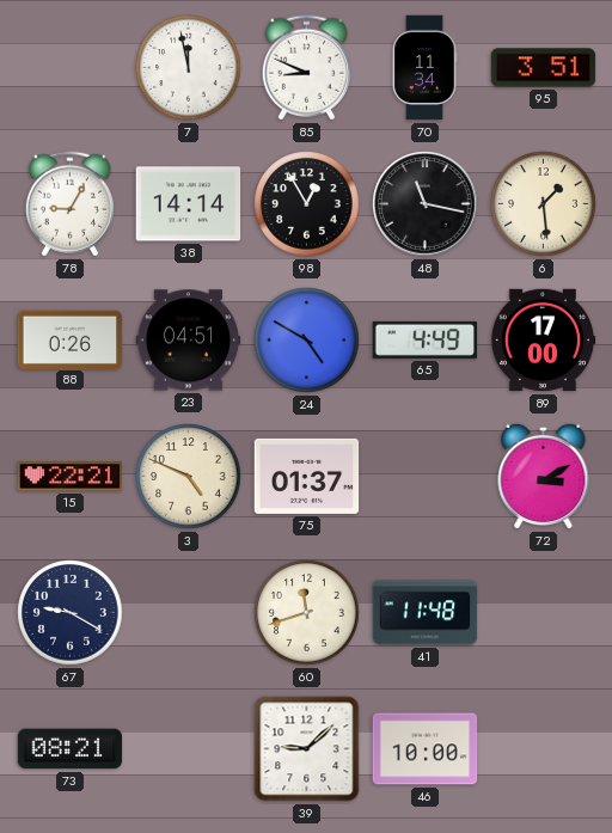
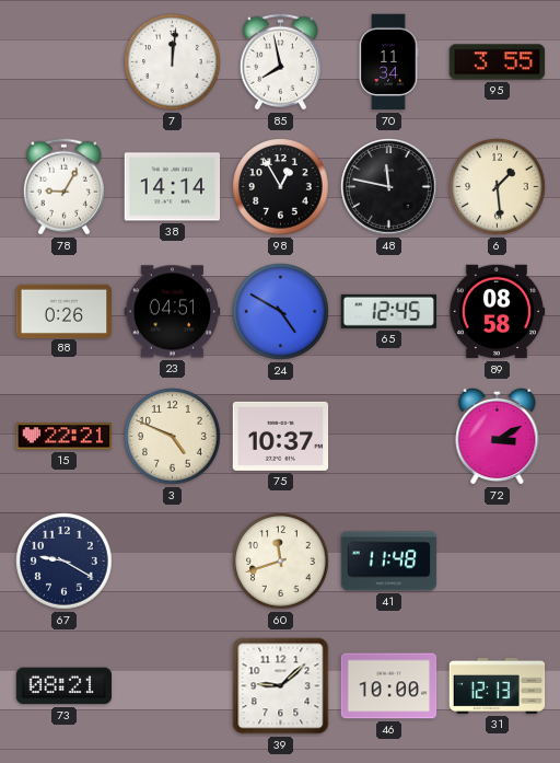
7: 11:58 -> 12:01
85: 8:49 -> 7:58
95: 3:51 -> 3:55
48: 11:17 -> 11:47
65: 4:49 -> 12:45
89: 17:00 -> 08:58
75: 01:37 -> 10:37
31: none -> 12:13
